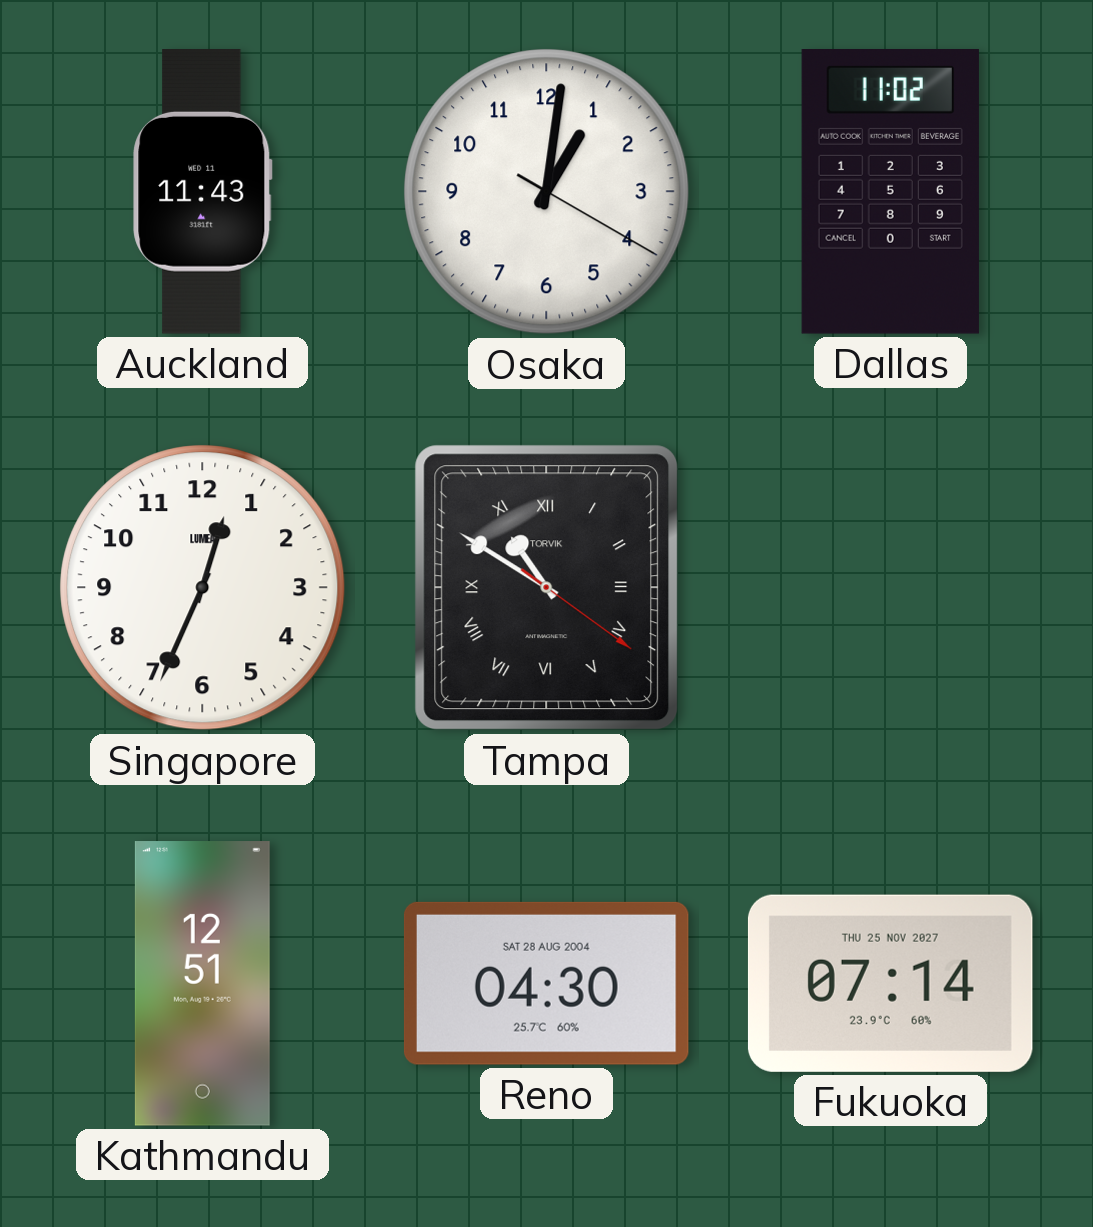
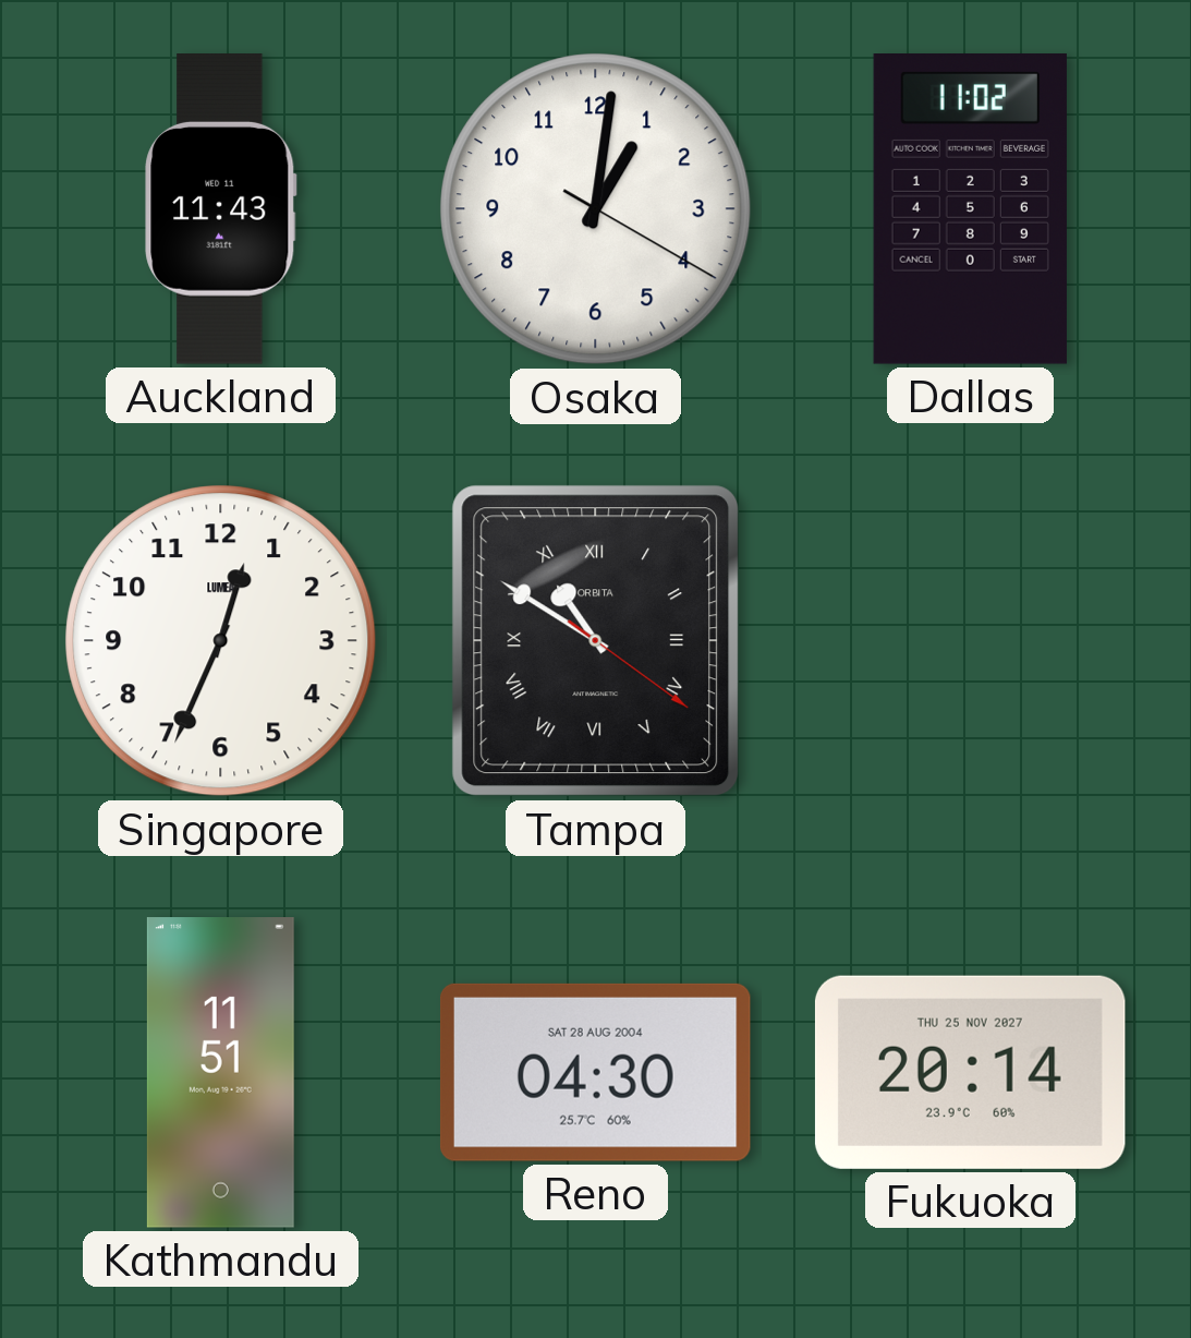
Tampa brand: TORVIK -> ORBITA
Kathmandu: 12:51 -> 11:51
Fukuoka: 07:14 -> 20:14
